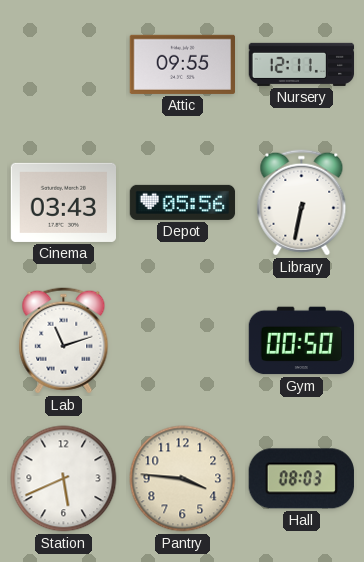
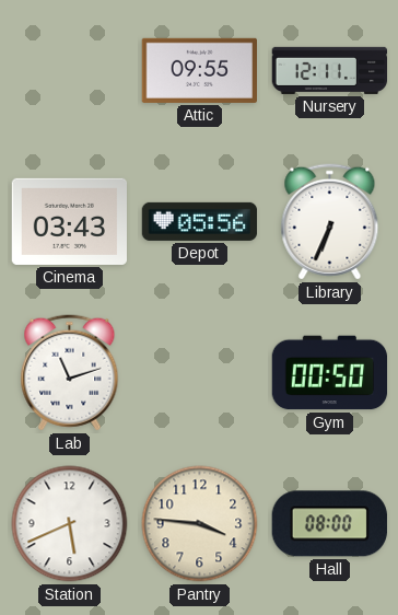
Library: 6:32 -> 6:34
Hall: 08:03 -> 08:00
